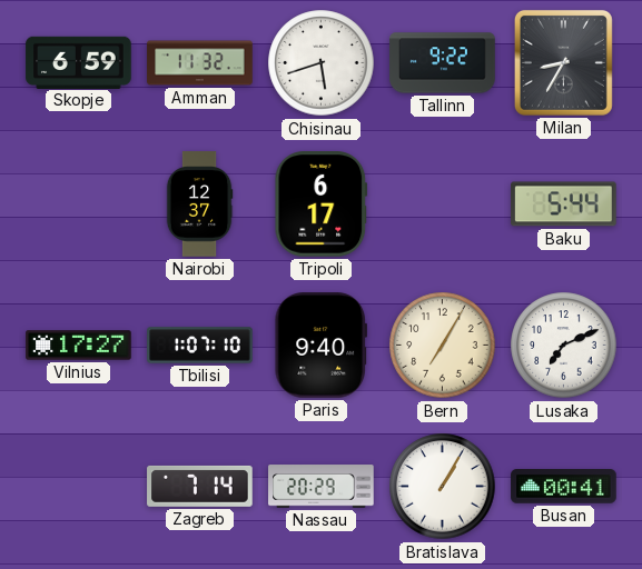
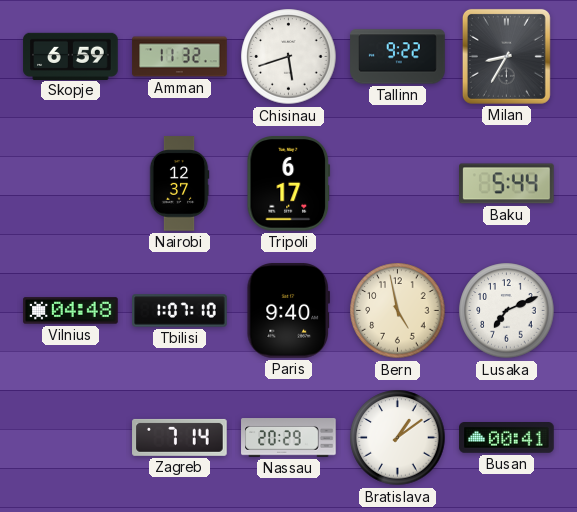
Vilnius: 17:27 -> 04:48
Bern: 7:05 -> 4:58
Bratislava: 1:05 -> 1:09
